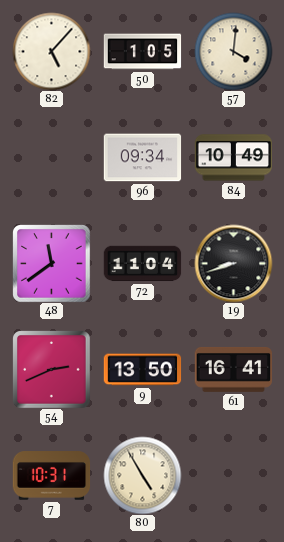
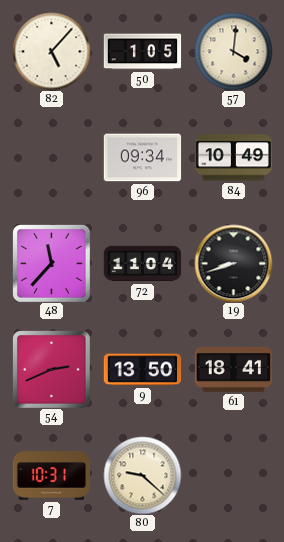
48: 11:39 -> 11:37
61: 16:41 -> 18:41
80: 4:55 -> 9:22
